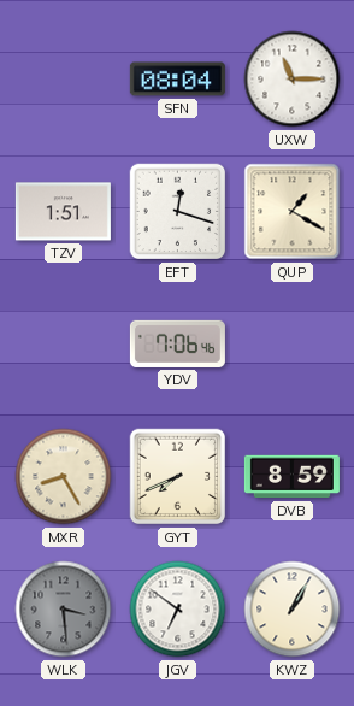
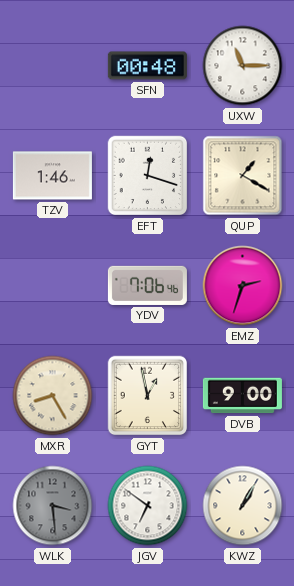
SFN: 08:04 -> 00:48
TZV: 1:51 -> 1:46
EMZ: none -> 2:33
GYT: 7:41 -> 12:58
DVB: 8:59 -> 9:00
